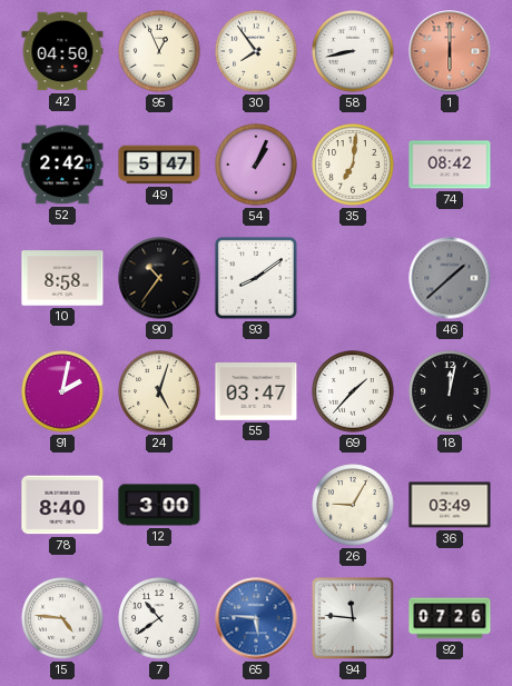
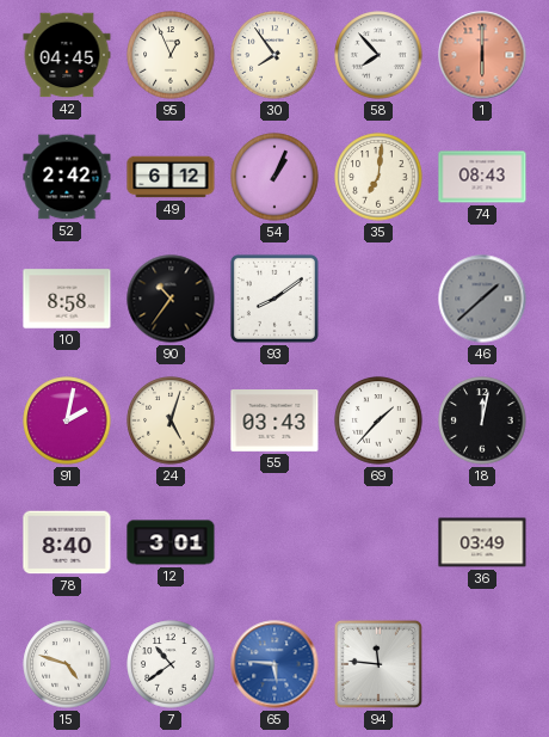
42: 04:50 -> 04:45
58: 8:43 -> 7:53
49: 5:47 -> 6:12
74: 08:42 -> 08:43
55: 03:47 -> 03:43
12: 3:00 -> 3:01
26: 9:05 -> none
15: 4:46 -> 4:48
92: 07:26 -> none
